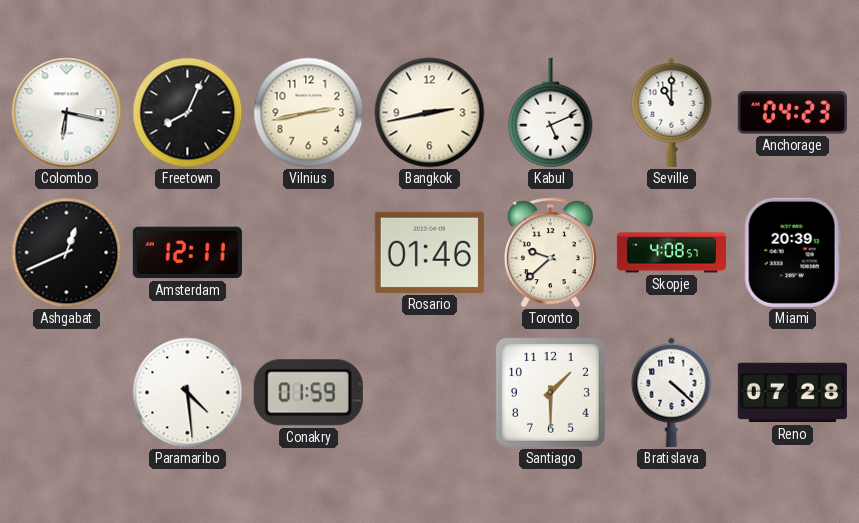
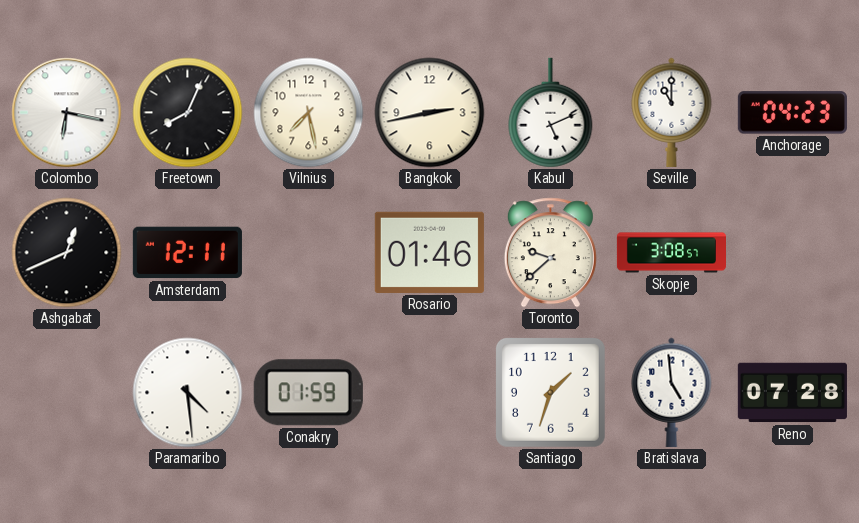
Vilnius: 2:43 -> 7:28
Skopje: 4:08 -> 3:08
Miami: 20:39 -> none
Santiago: 1:30 -> 1:33
Bratislava: 4:22 -> 4:59
